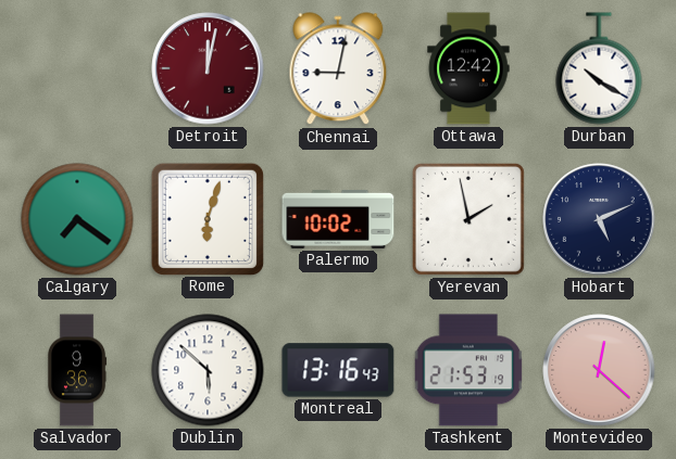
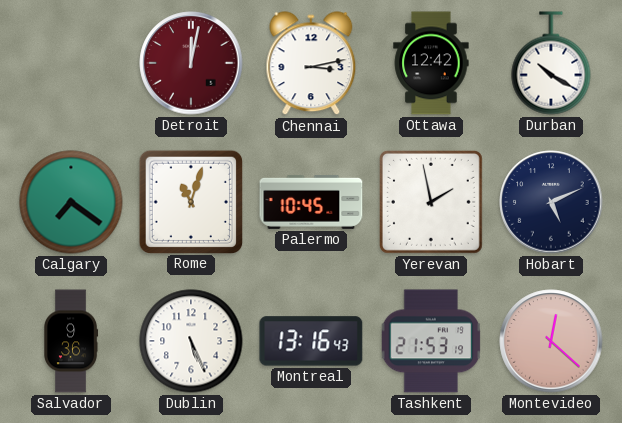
Chennai: 9:02 -> 3:13
Rome: 6:03 -> 11:03
Palermo: 10:02 -> 10:45
Dublin: 5:52 -> 5:26
